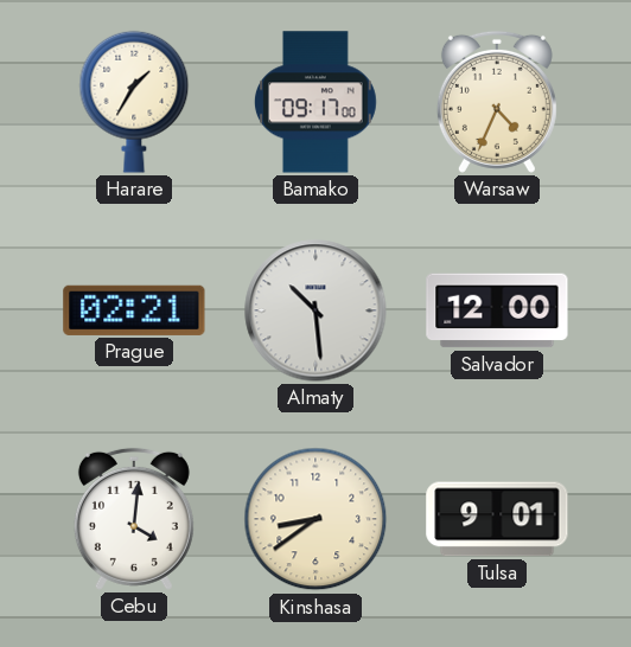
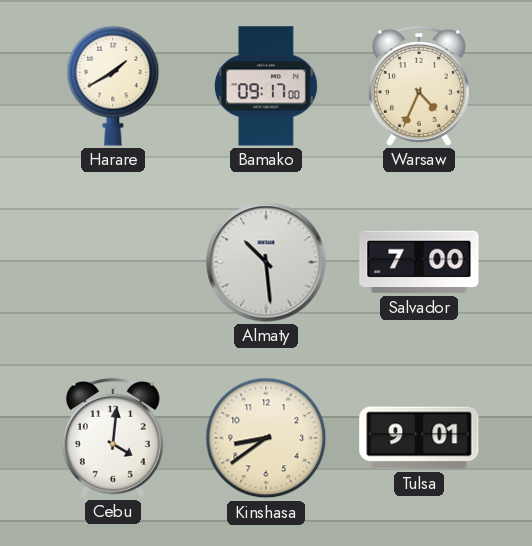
Harare: 1:35 -> 1:40
Prague: 02:21 -> none
Salvador: 12:00 -> 7:00
